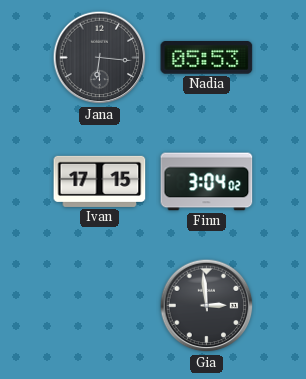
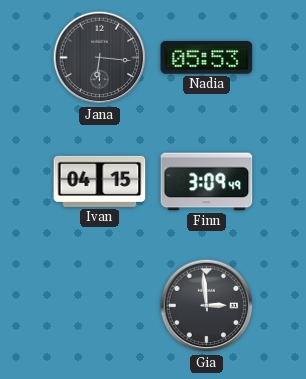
Ivan: 17:15 -> 04:15
Finn: 3:04 -> 3:09
